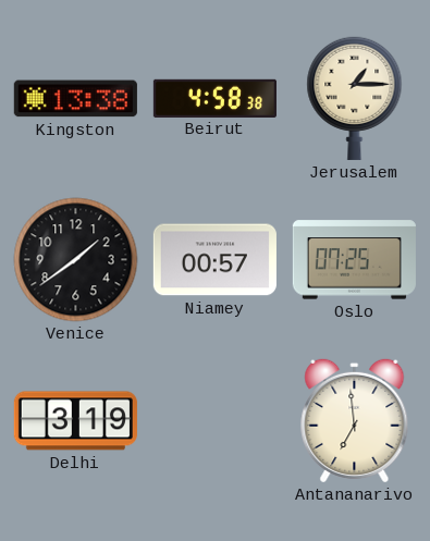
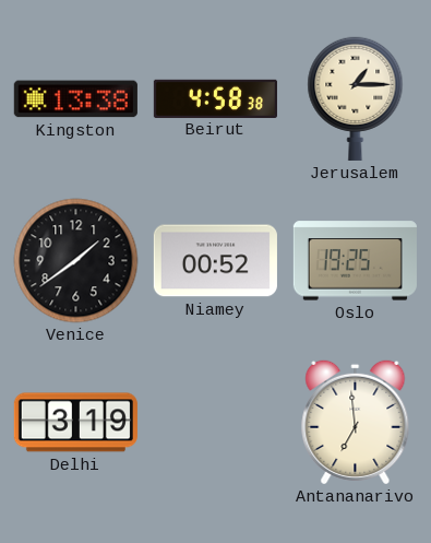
Niamey: 00:57 -> 00:52
Oslo: 07:25 -> 19:25
